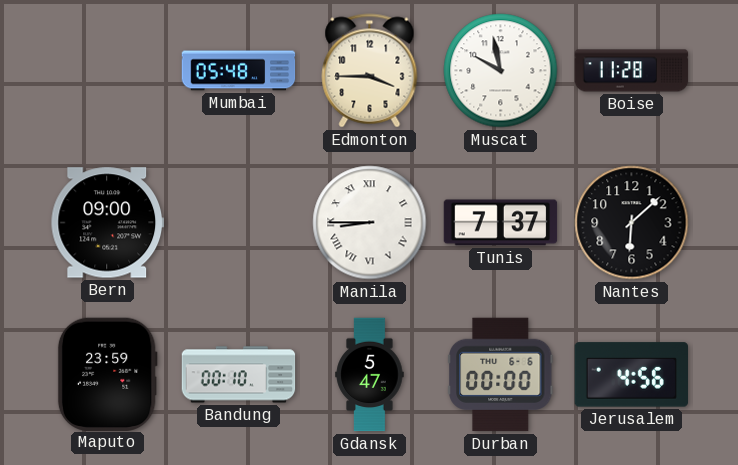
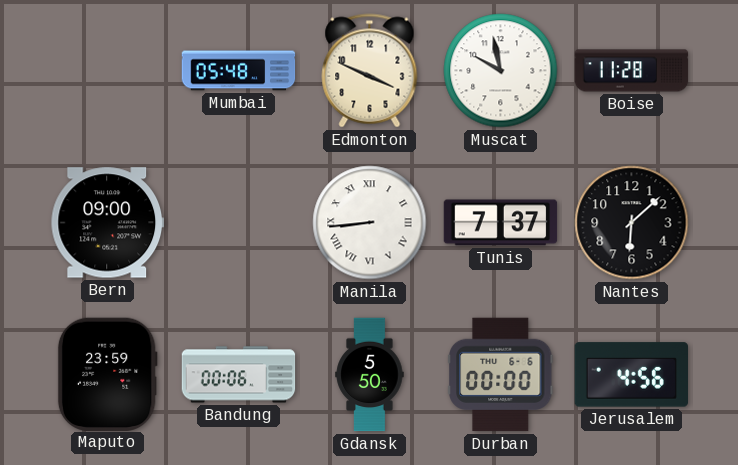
Edmonton: 3:45 -> 3:49
Manila: 8:45 -> 8:44
Bandung: 00:10 -> 00:06
Gdansk: 5:47 -> 5:50
